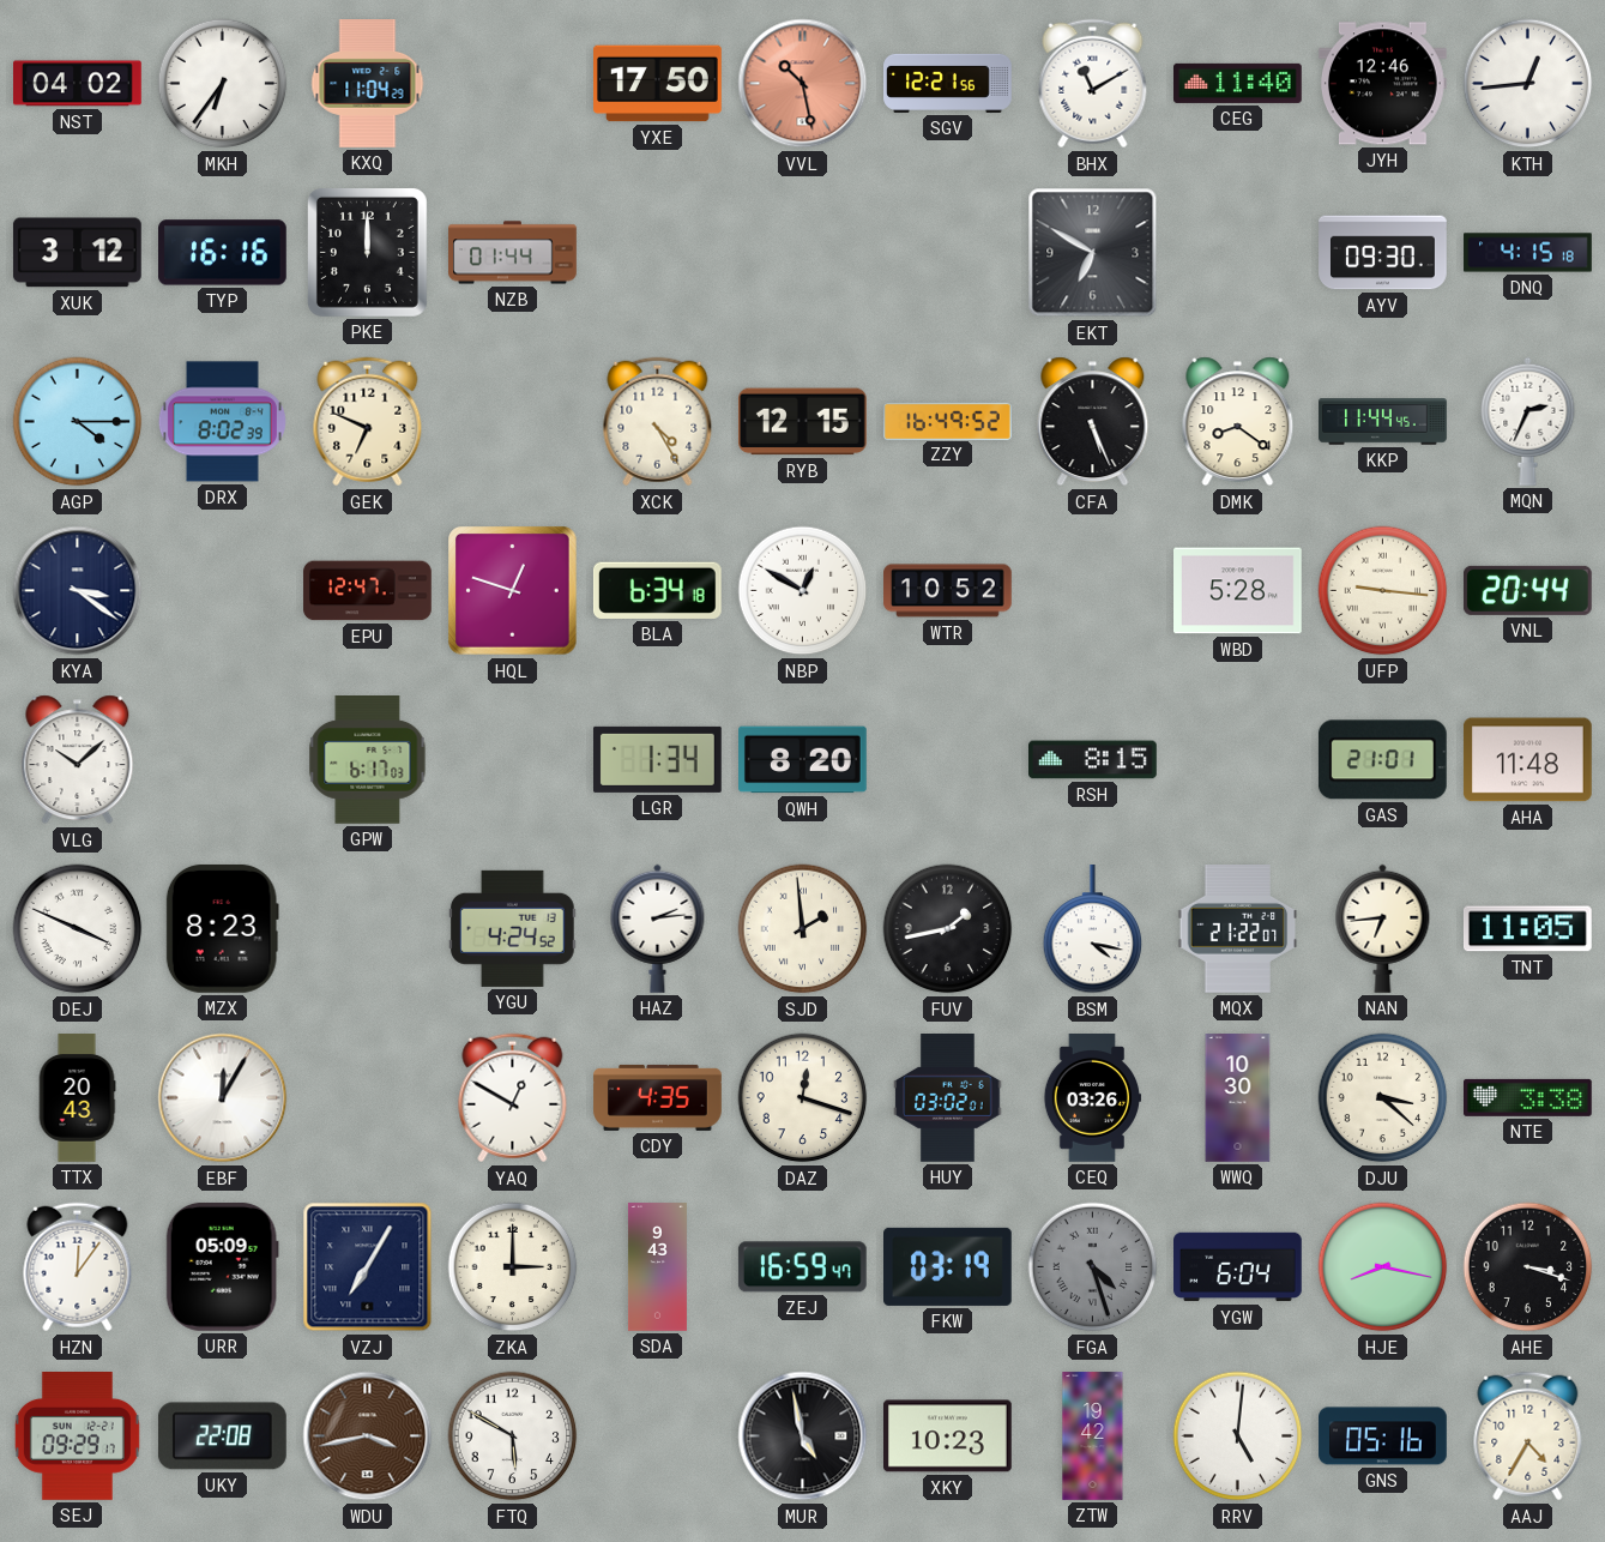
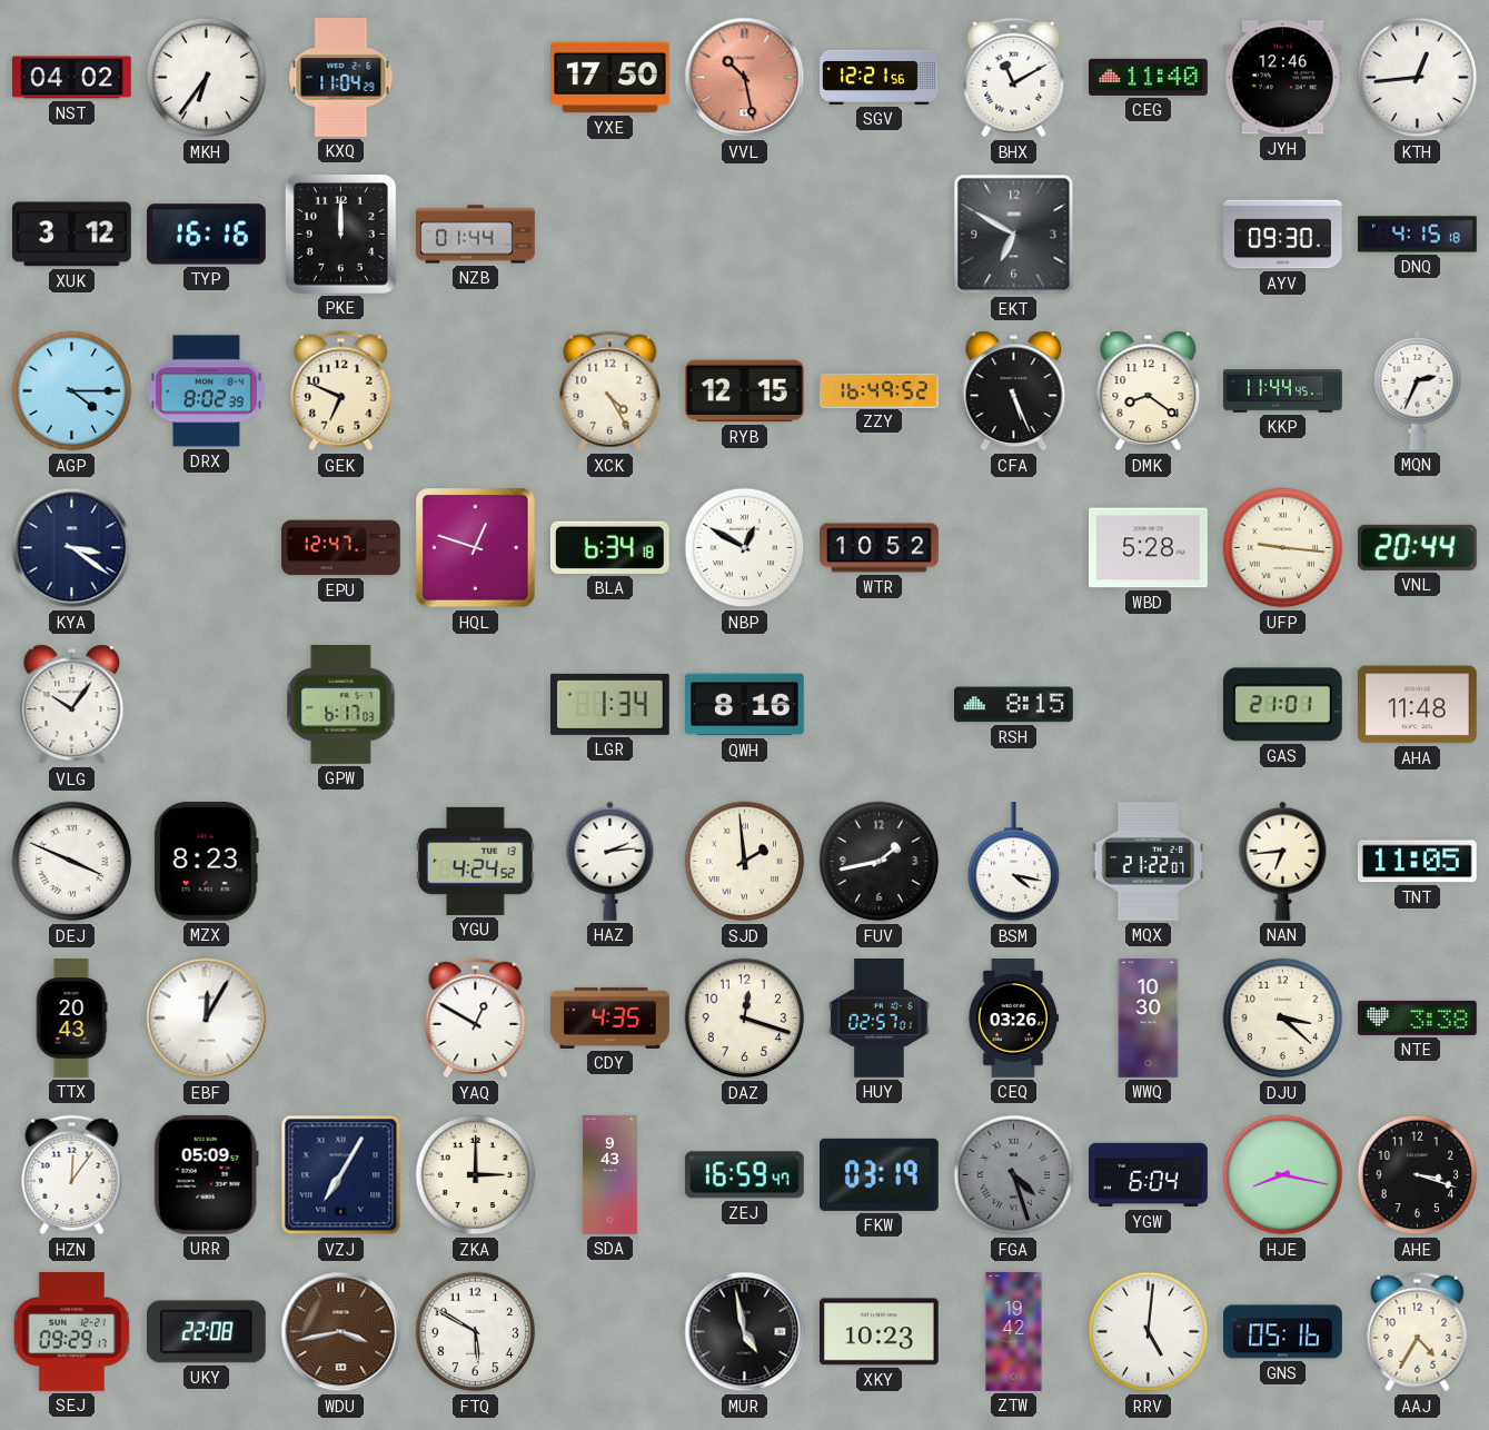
VLG: 10:08 -> 10:06
QWH: 8:20 -> 8:16
HUY: 03:02 -> 02:57
